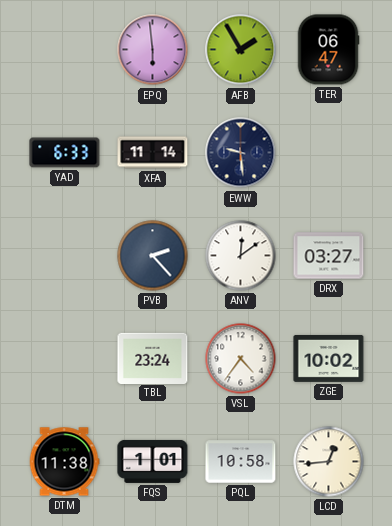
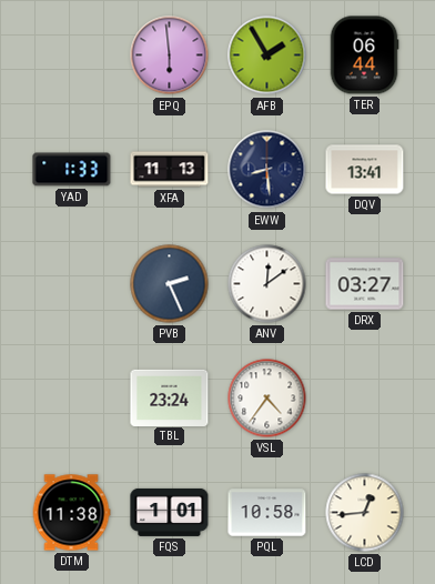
TER: 06:47 -> 06:44
YAD: 6:33 -> 1:33
XFA: 11:14 -> 11:13
EWW: 9:29 -> 8:29
DQV: none -> 13:41
PVB: 2:23 -> 2:26
ZGE: 10:02 -> none
